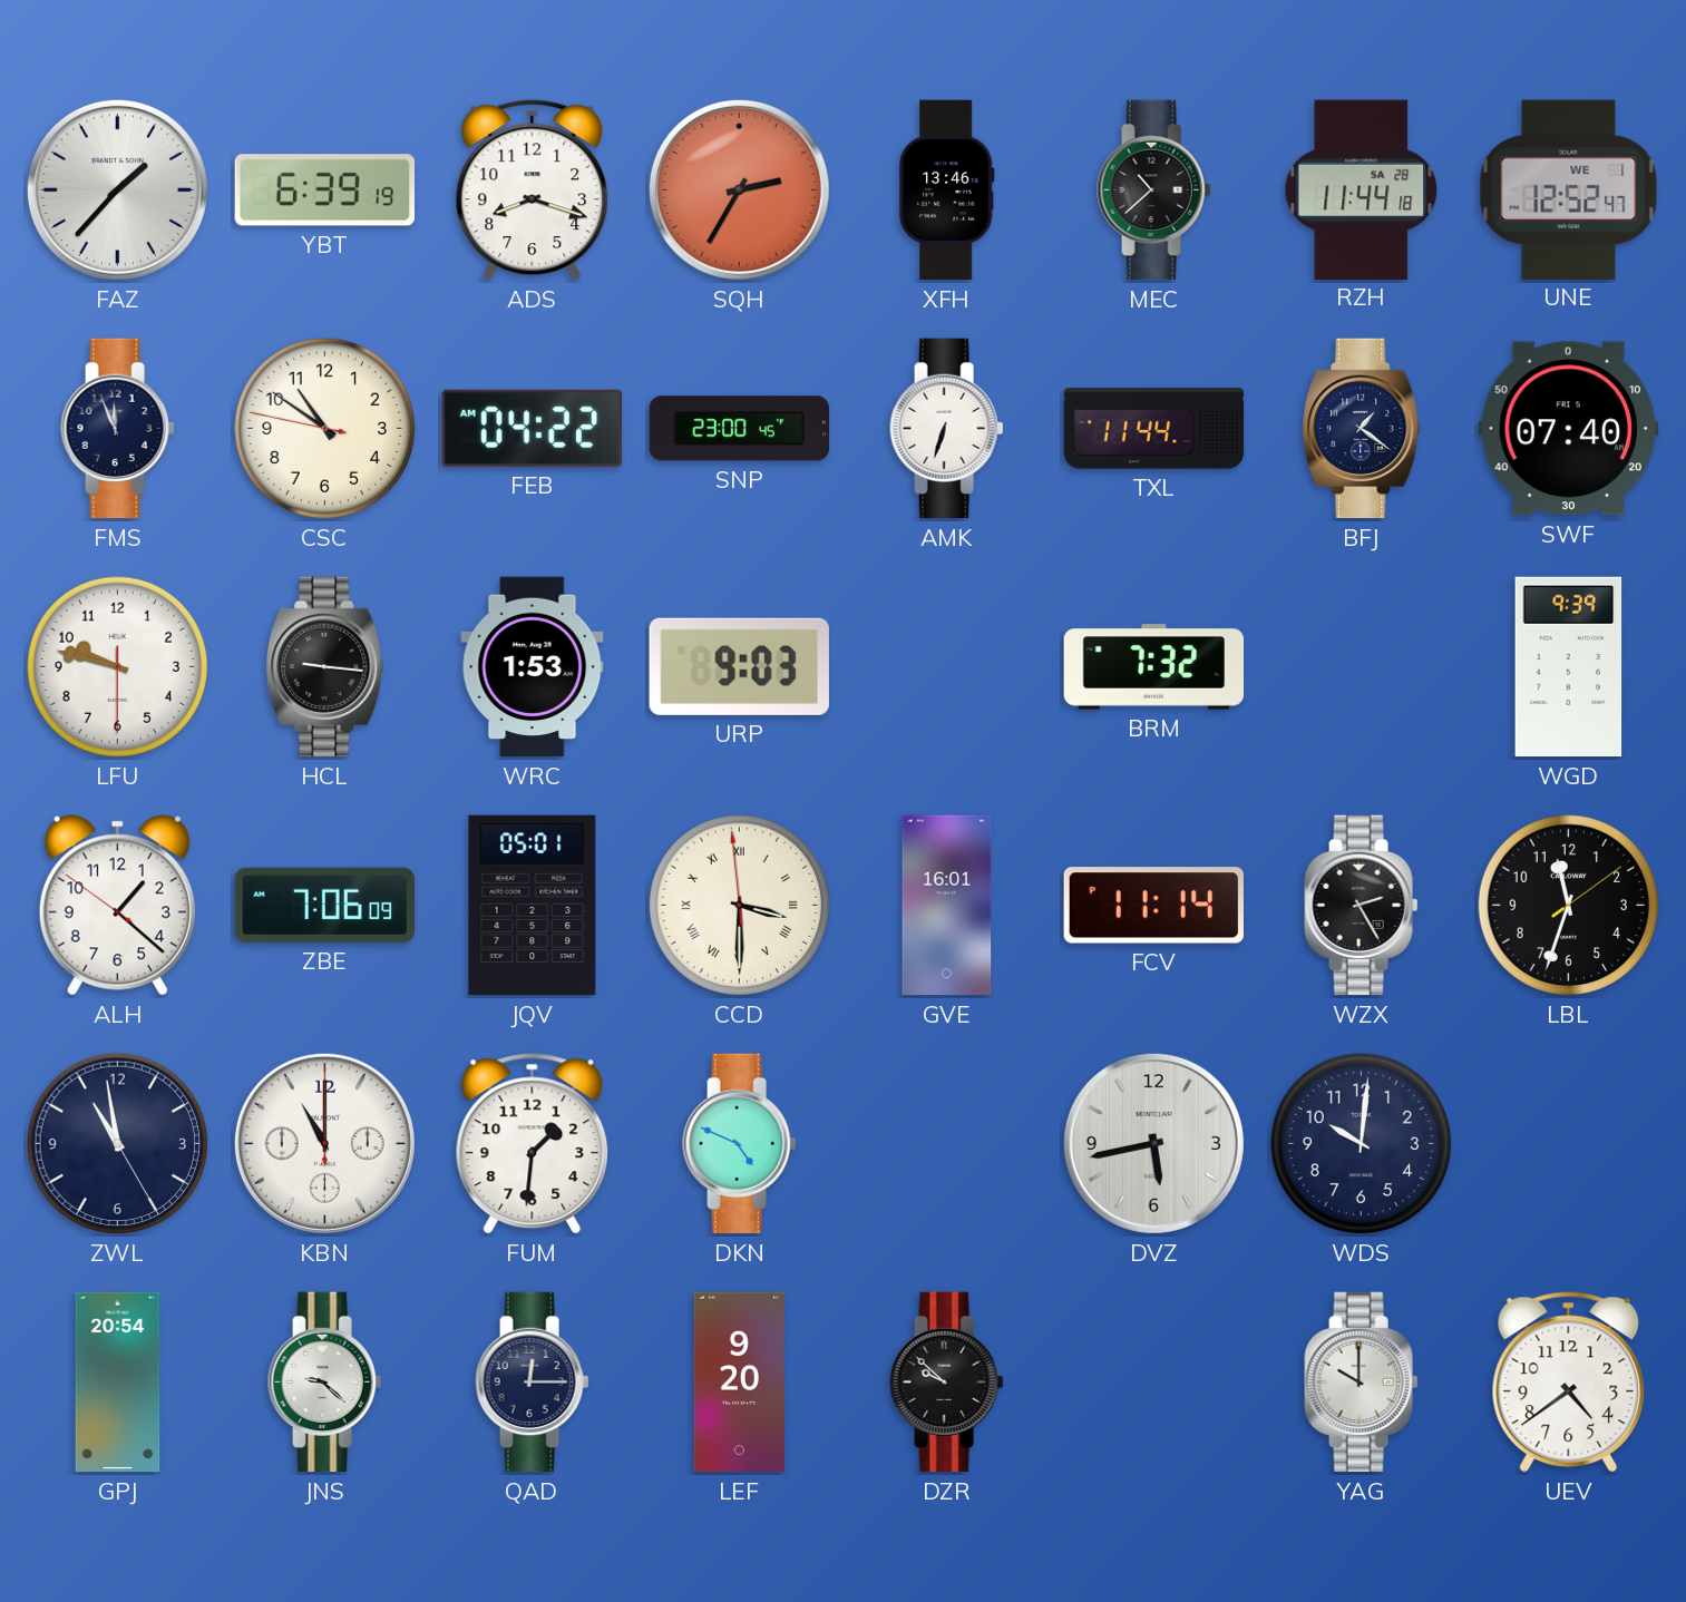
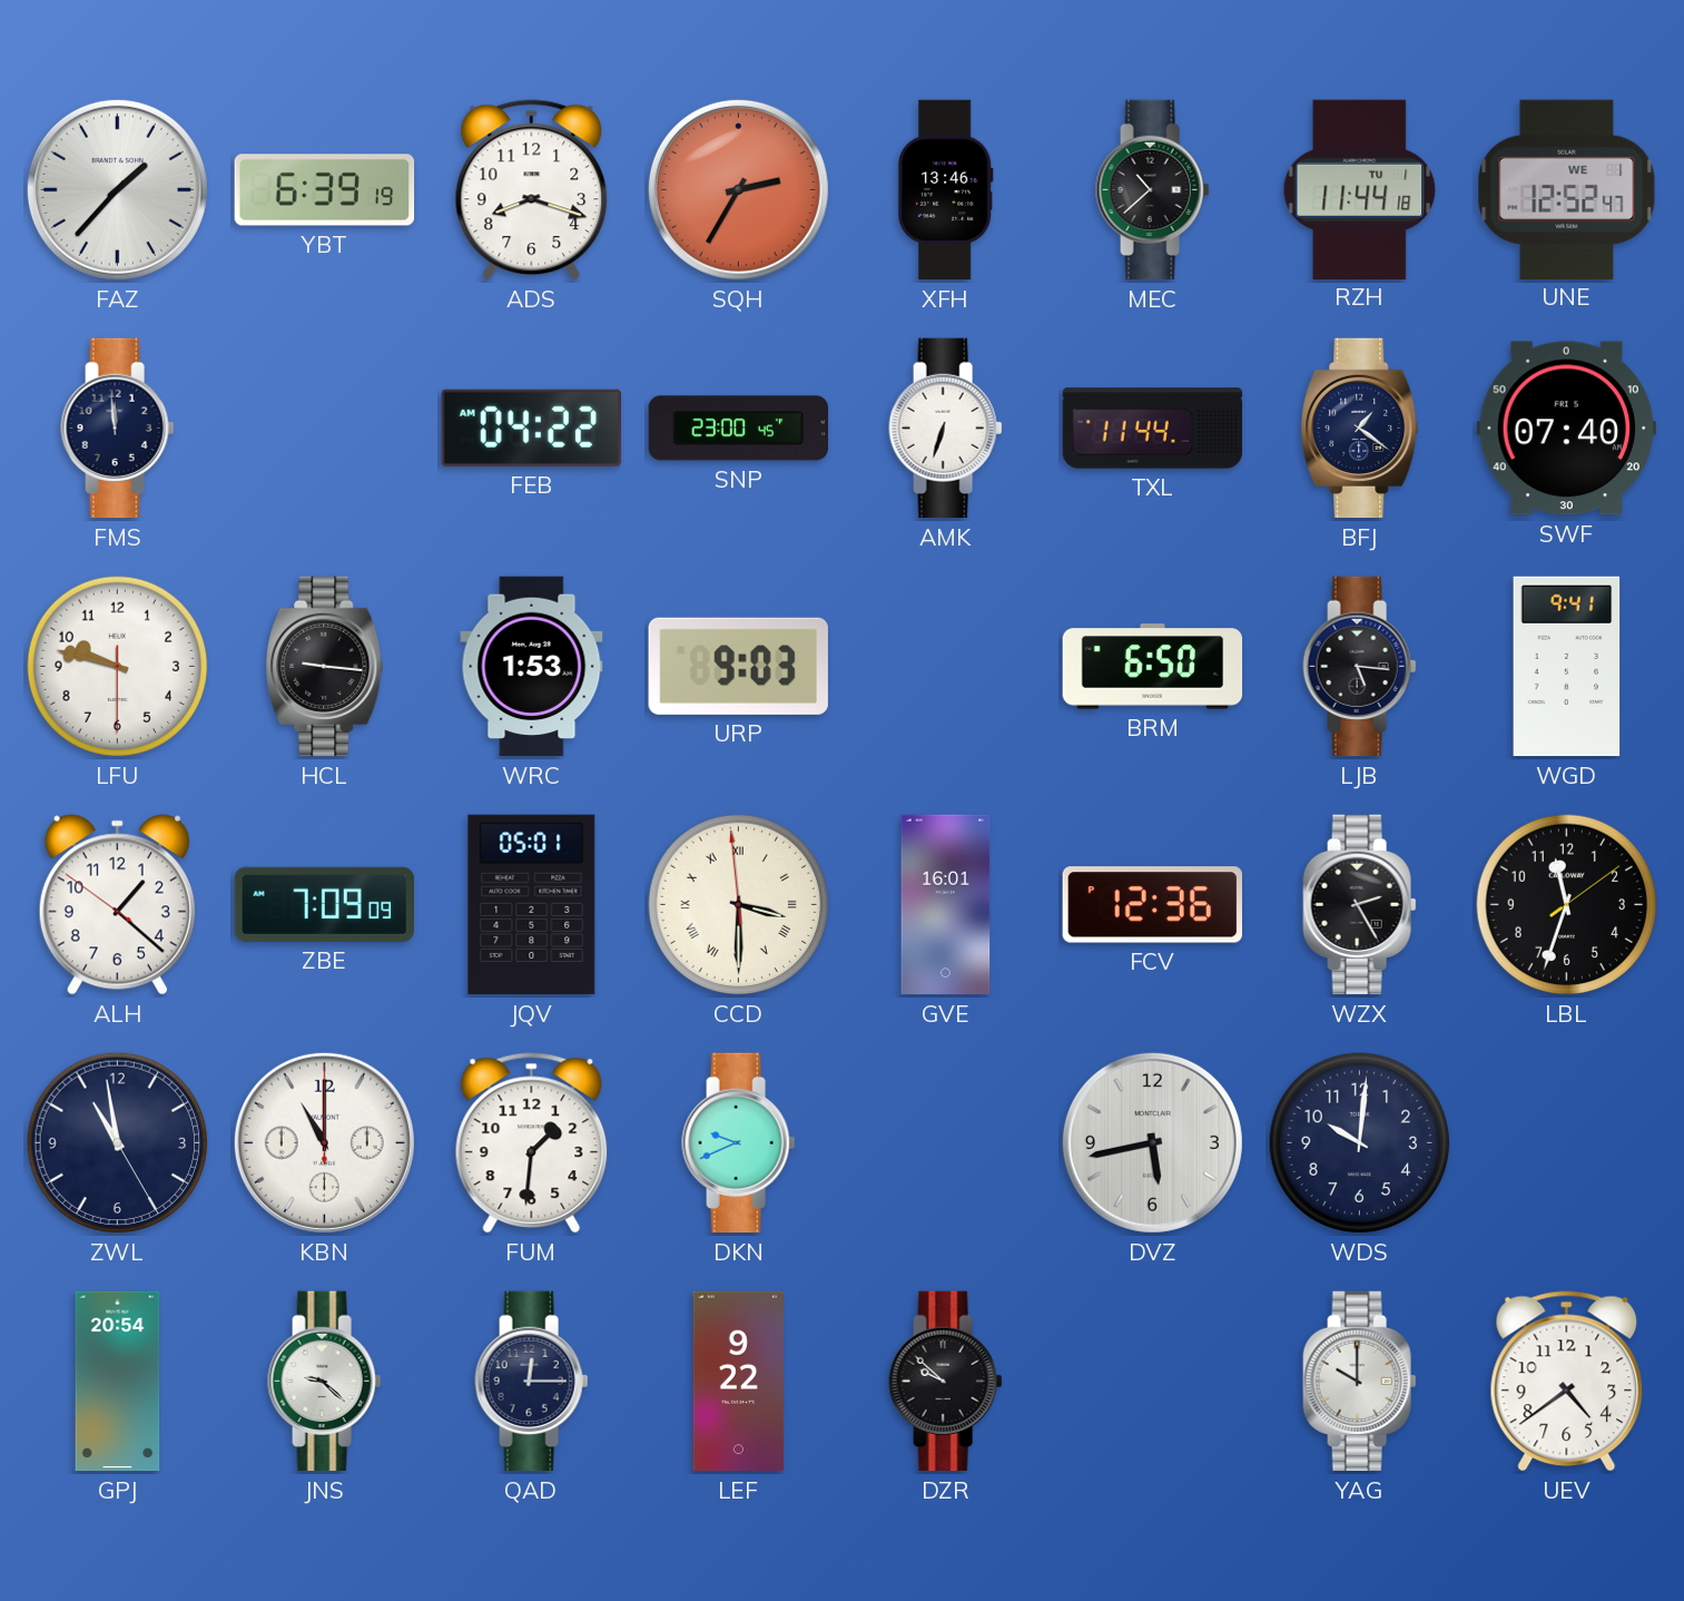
RZH date: SA 28 -> TU 1
FMS: 11:56 -> 11:59
CSC: 10:50 -> none
BRM: 7:32 -> 6:50
LJB: none -> 5:16
WGD: 9:39 -> 9:41
ZBE: 7:06 -> 7:09
FCV: 11:14 -> 12:36
DKN: 4:49 -> 9:41
LEF: 9:20 -> 9:22
